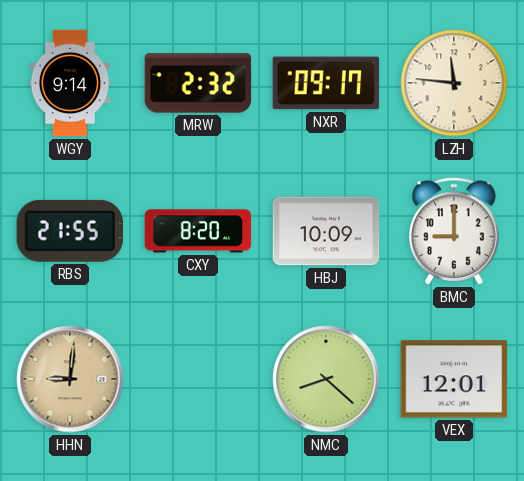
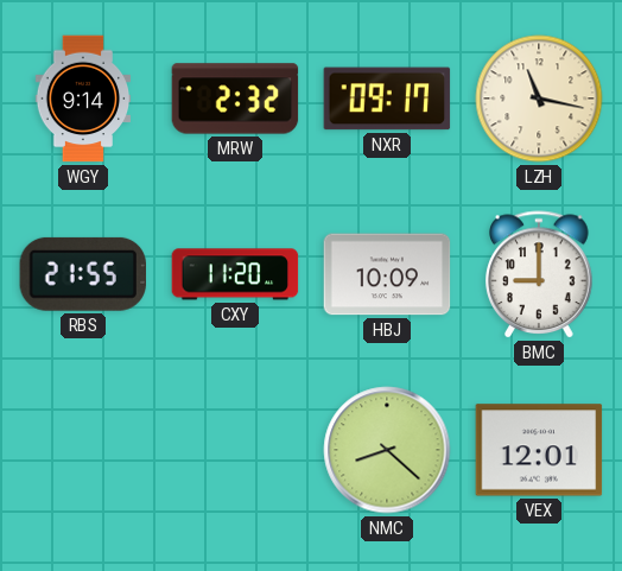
LZH: 11:46 -> 11:17
CXY: 8:20 -> 11:20
HHN: 9:01 -> none
